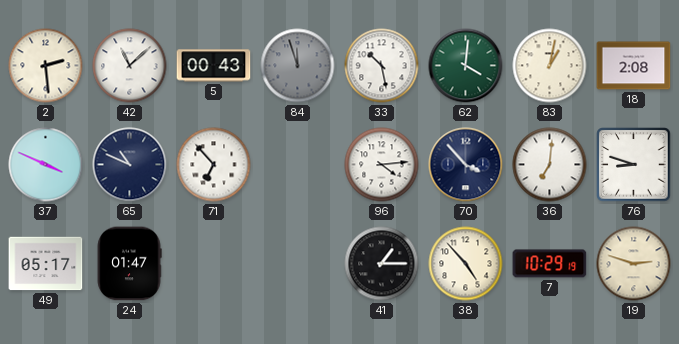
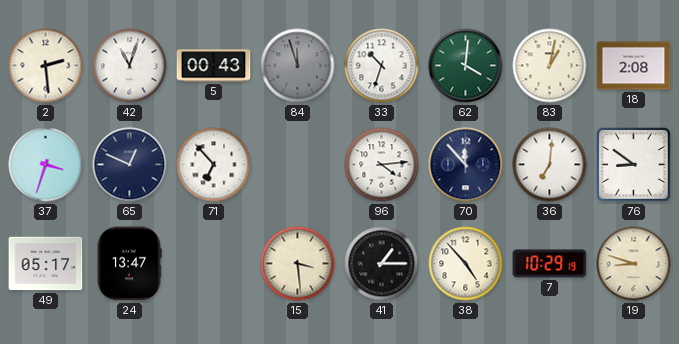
42: 11:08 -> 11:03
33: 10:28 -> 10:33
37: 3:49 -> 3:33
65: 10:49 -> 12:49
70: 3:53 -> 11:53
76: 8:48 -> 8:51
24: 01:47 -> 13:47
15: none -> 3:29
19: 2:48 -> 8:48
